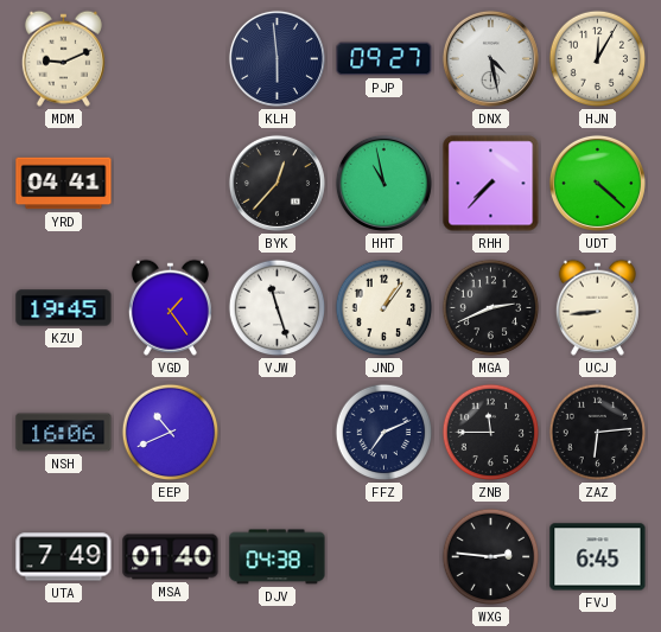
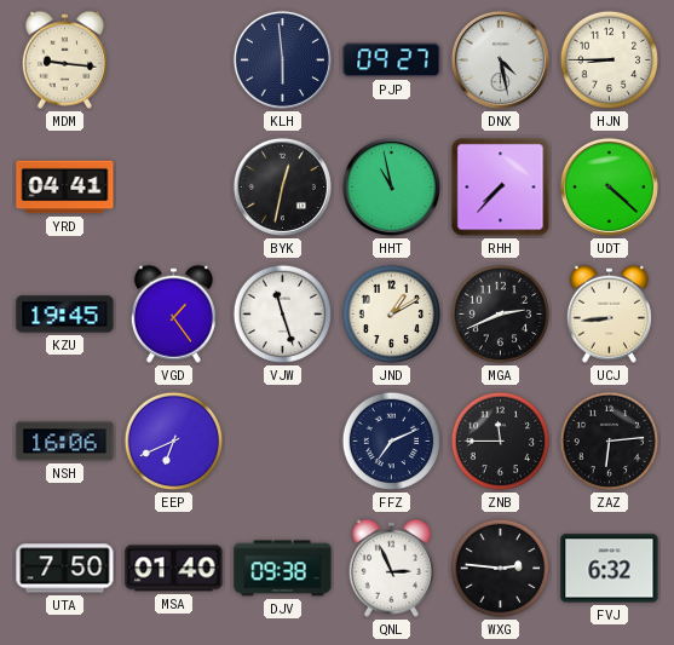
MDM: 9:11 -> 9:16
HJN: 12:05 -> 8:45
BYK: 12:37 -> 12:32
JND: 1:06 -> 1:10
EEP: 10:41 -> 6:41
UTA: 7:49 -> 7:50
DJV: 04:38 -> 09:38
QNL: none -> 2:56
FVJ: 6:45 -> 6:32
